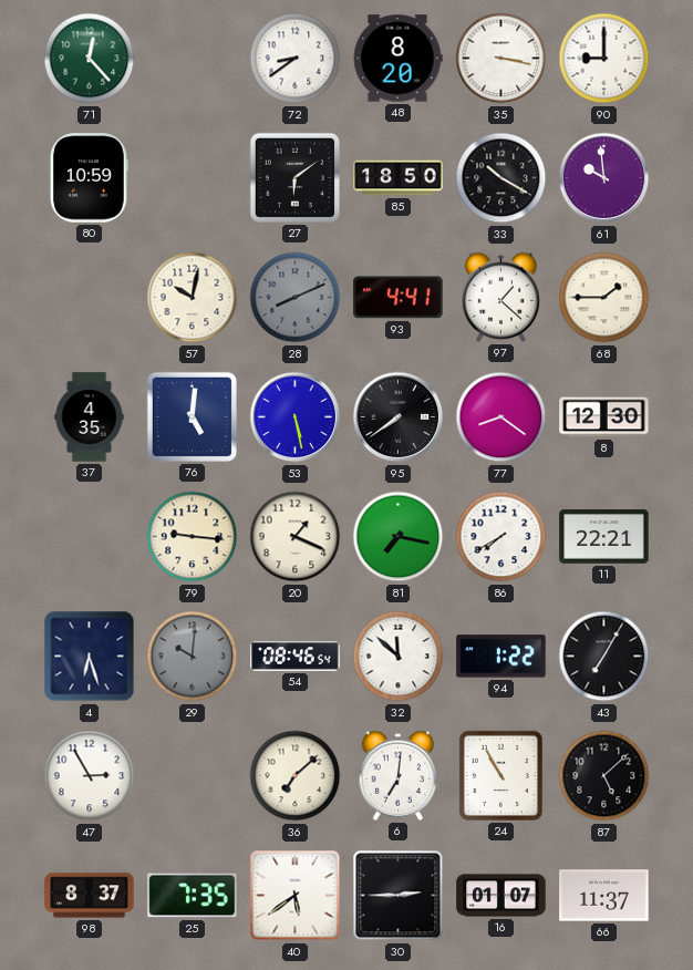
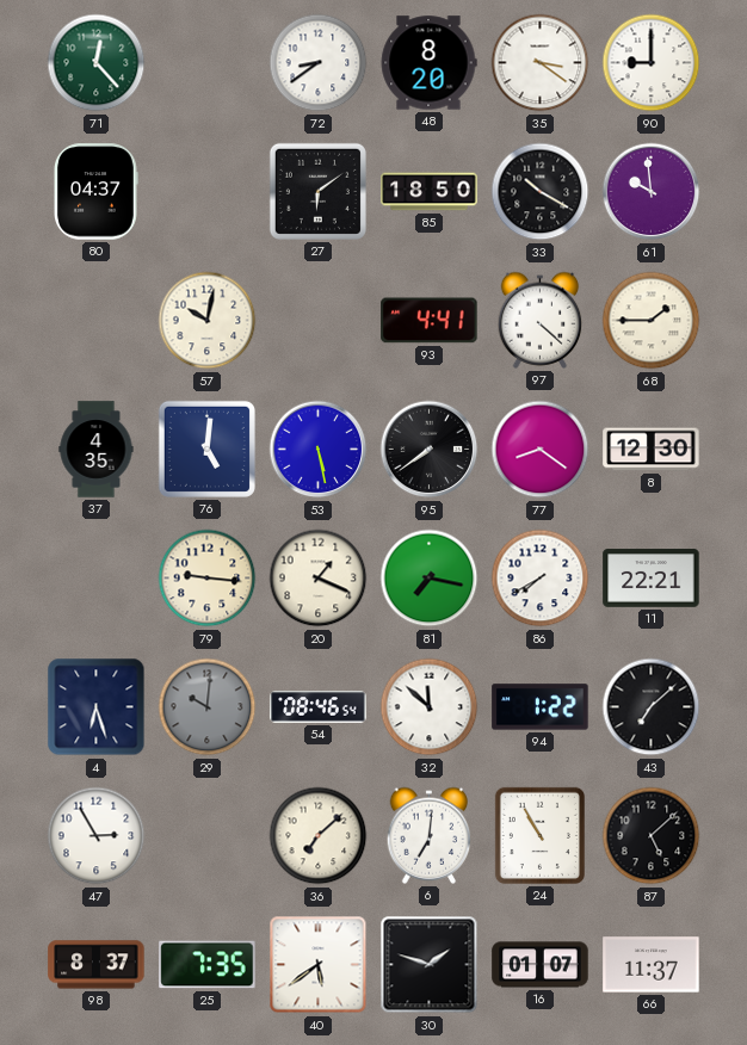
35: 3:17 -> 3:21
80: 10:59 -> 04:37
28: 8:11 -> none
97: 1:22 -> 4:22
43: 7:05 -> 7:08
30: 2:45 -> 1:48
